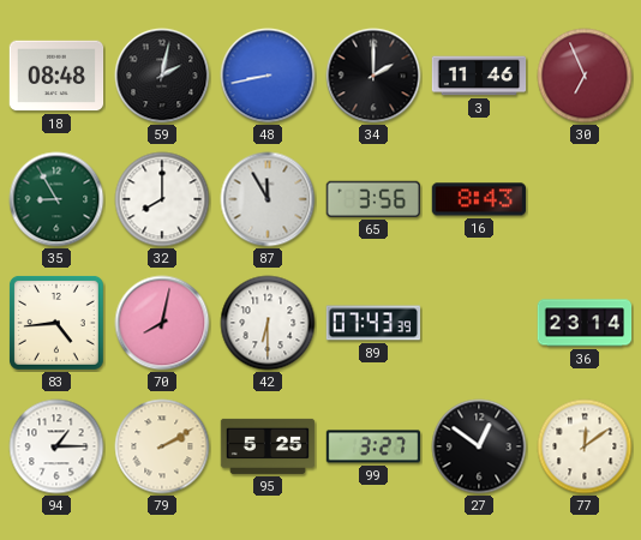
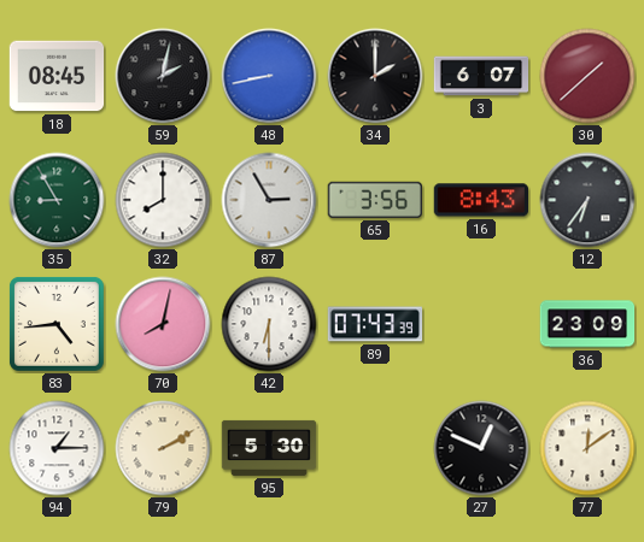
18: 08:48 -> 08:45
3: 11:46 -> 6:07
30: 6:56 -> 1:38
87: 11:55 -> 2:55
12: none -> 6:36
36: 23:14 -> 23:09
95: 5:25 -> 5:30
99: 3:27 -> none
27: 12:51 -> 12:49
